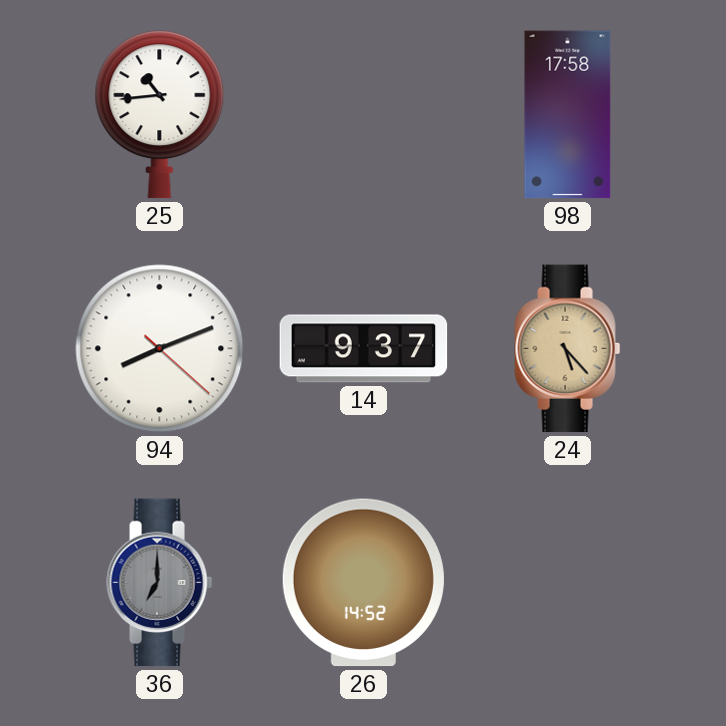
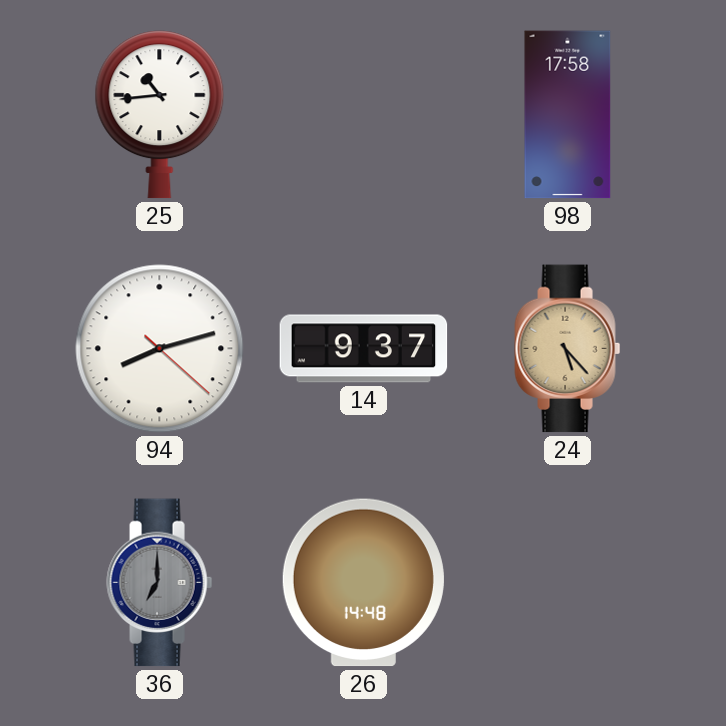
94: 8:11 -> 8:12
26: 14:52 -> 14:48
